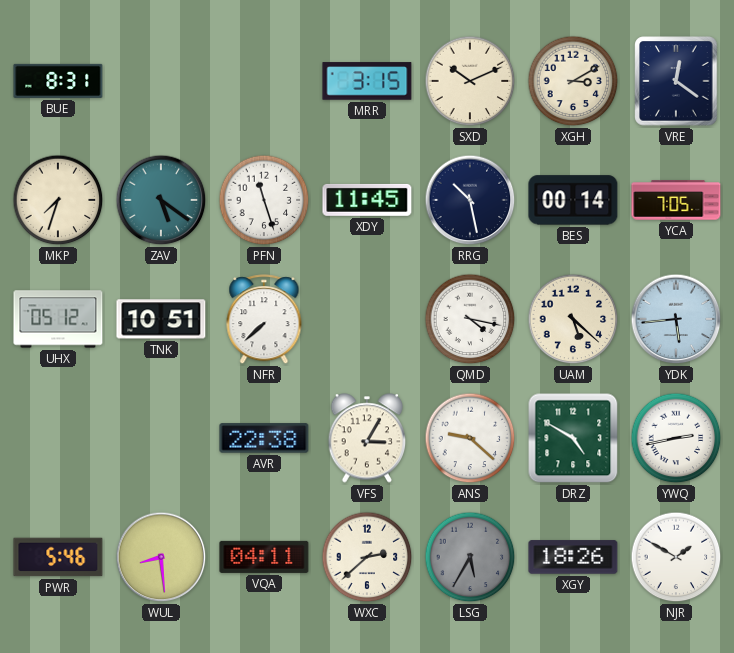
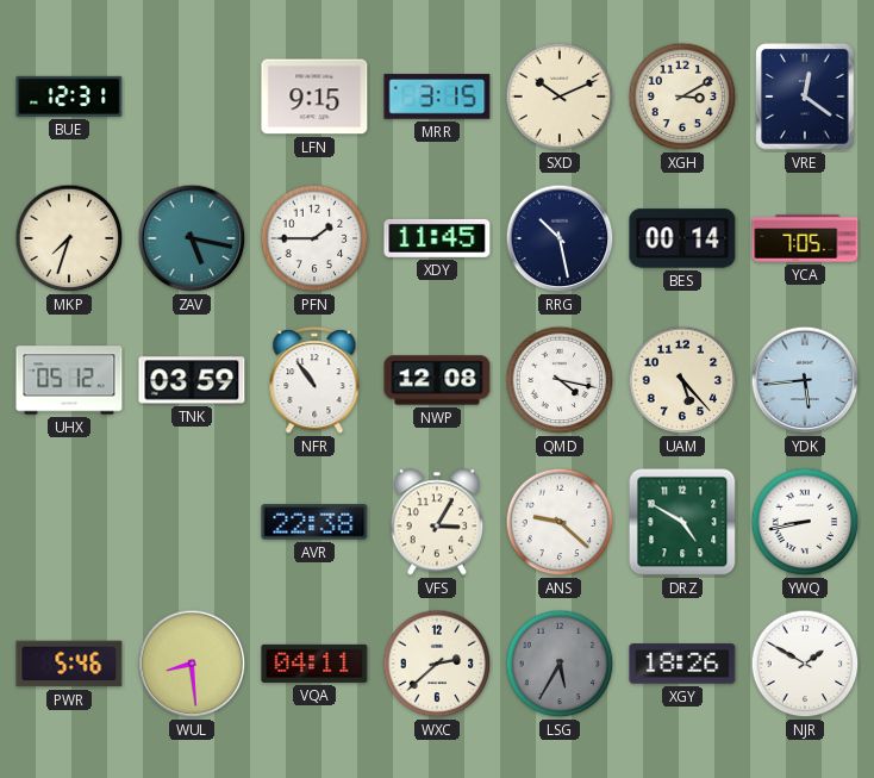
BUE: 8:31 -> 12:31
LFN: none -> 9:15
ZAV: 5:21 -> 5:17
PFN: 11:27 -> 1:45
TNK: 10:51 -> 03:59
NFR: 7:38 -> 10:54
NWP: none -> 12:08
UAM: 5:22 -> 5:23
YWQ: 2:43 -> 8:43
